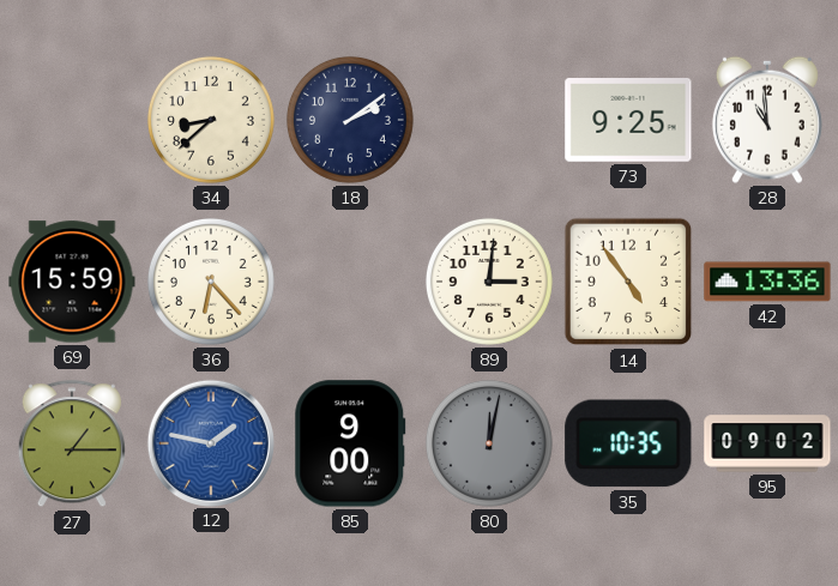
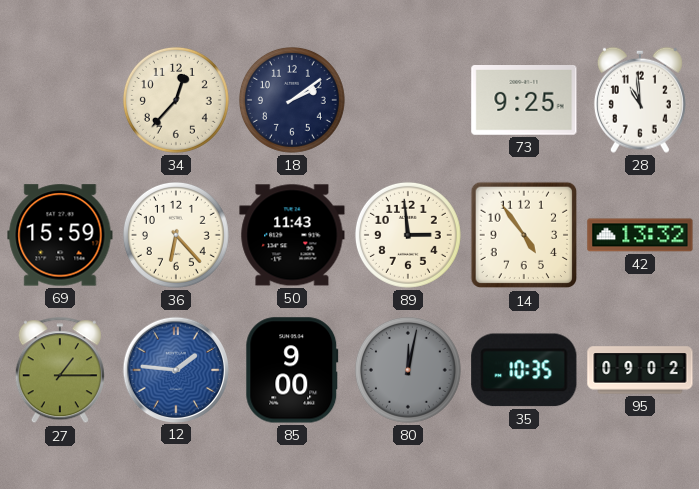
34: 8:38 -> 12:37
50: none -> 11:43
89: 3:01 -> 2:59
42: 13:36 -> 13:32
12: 1:47 -> 1:46
